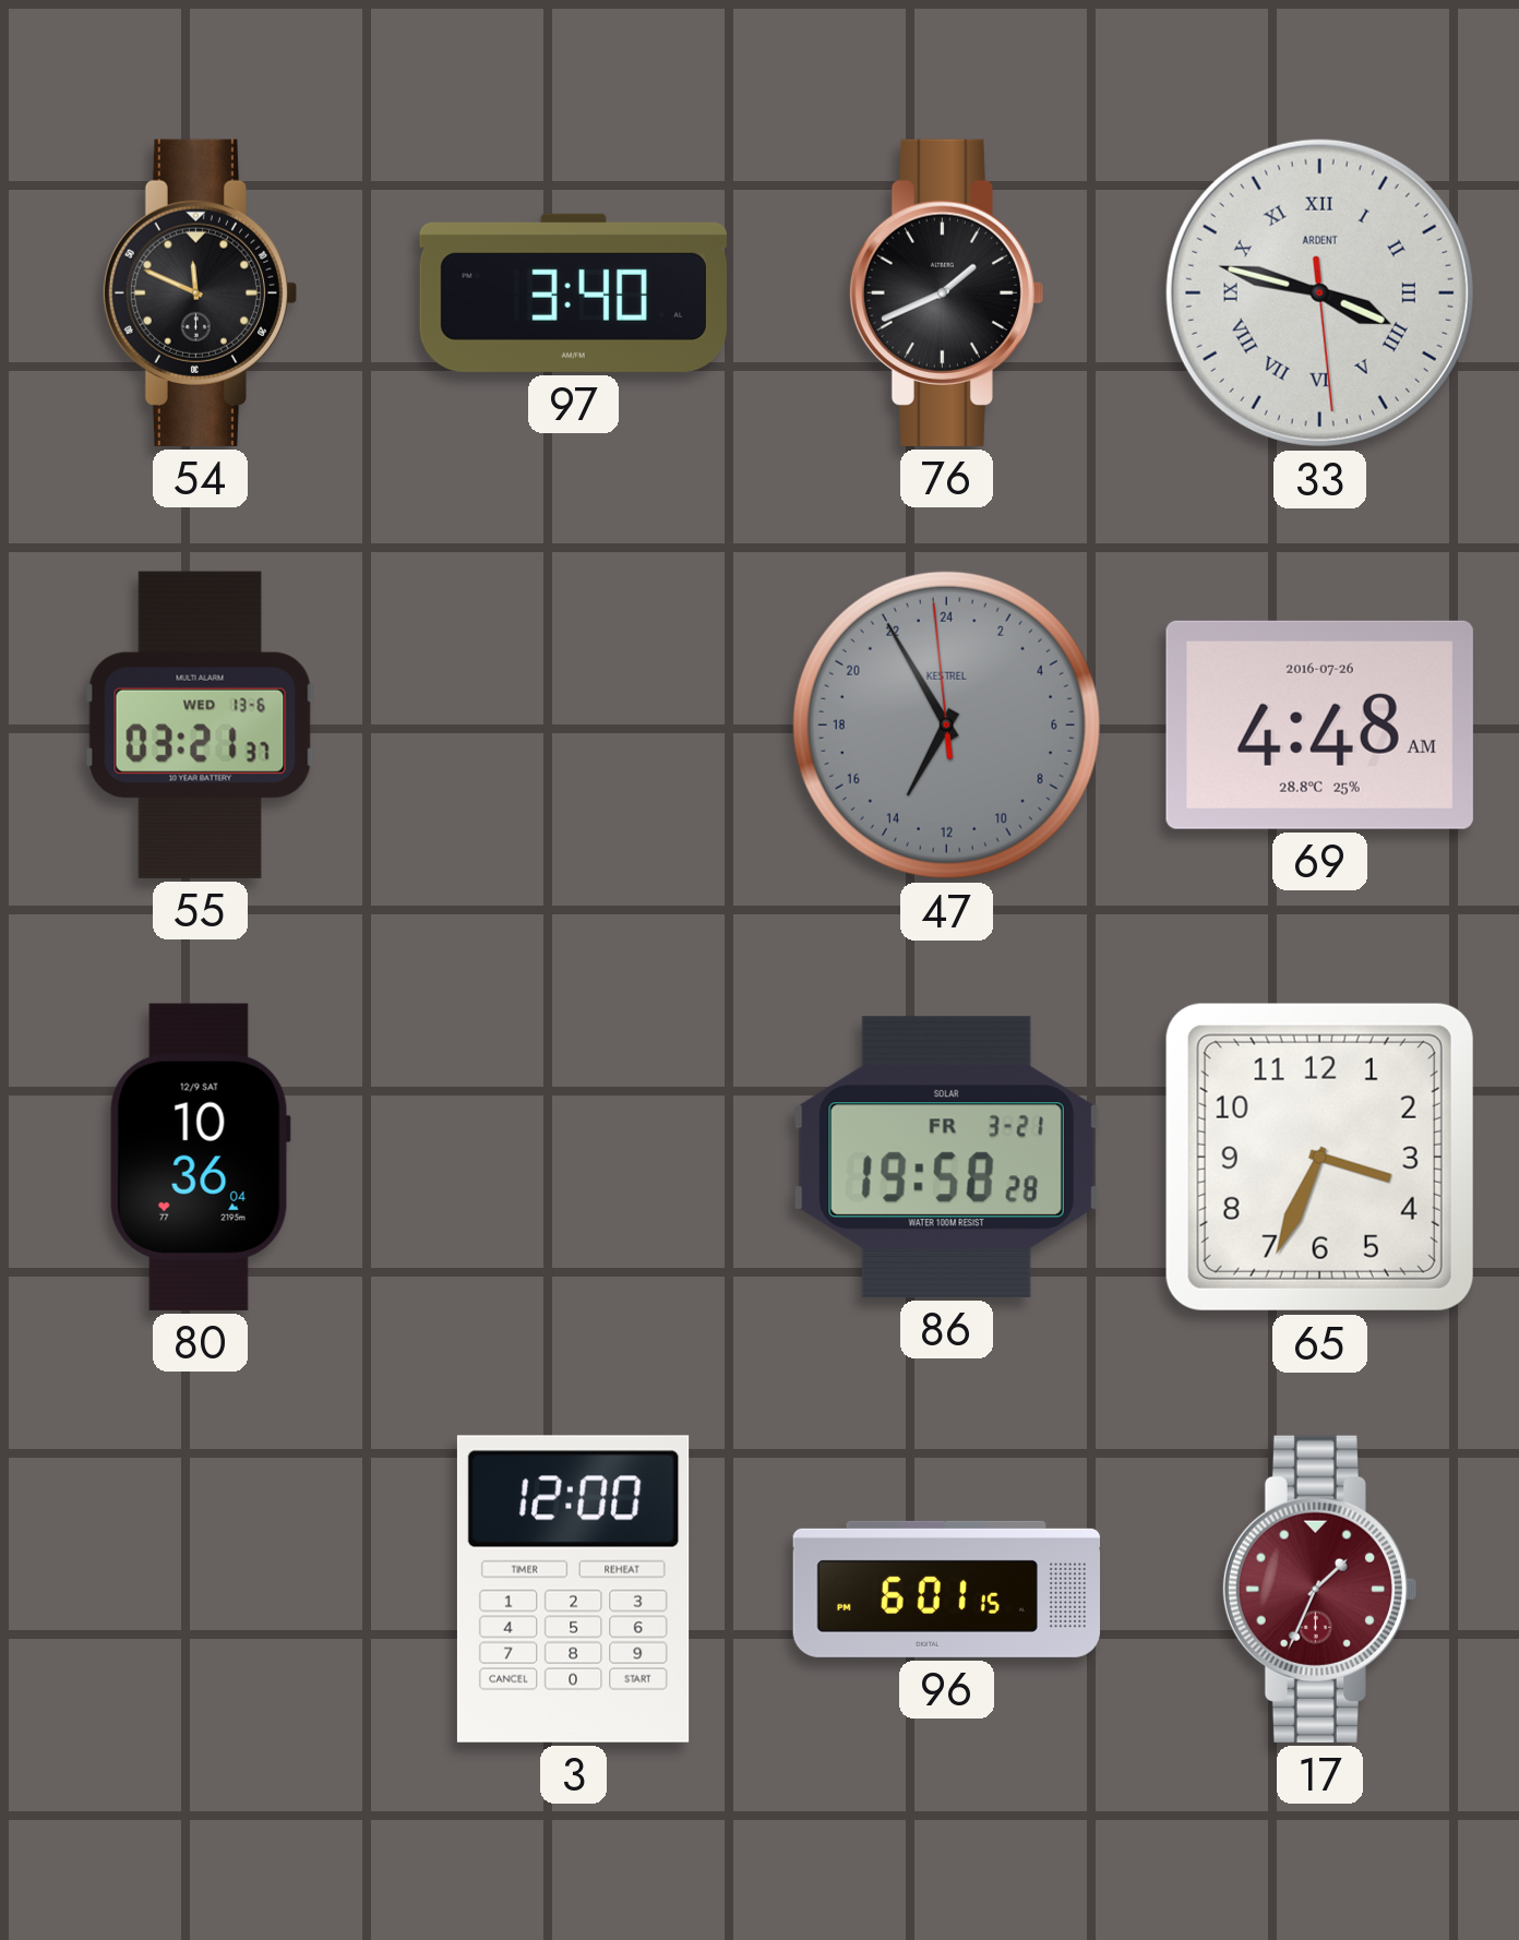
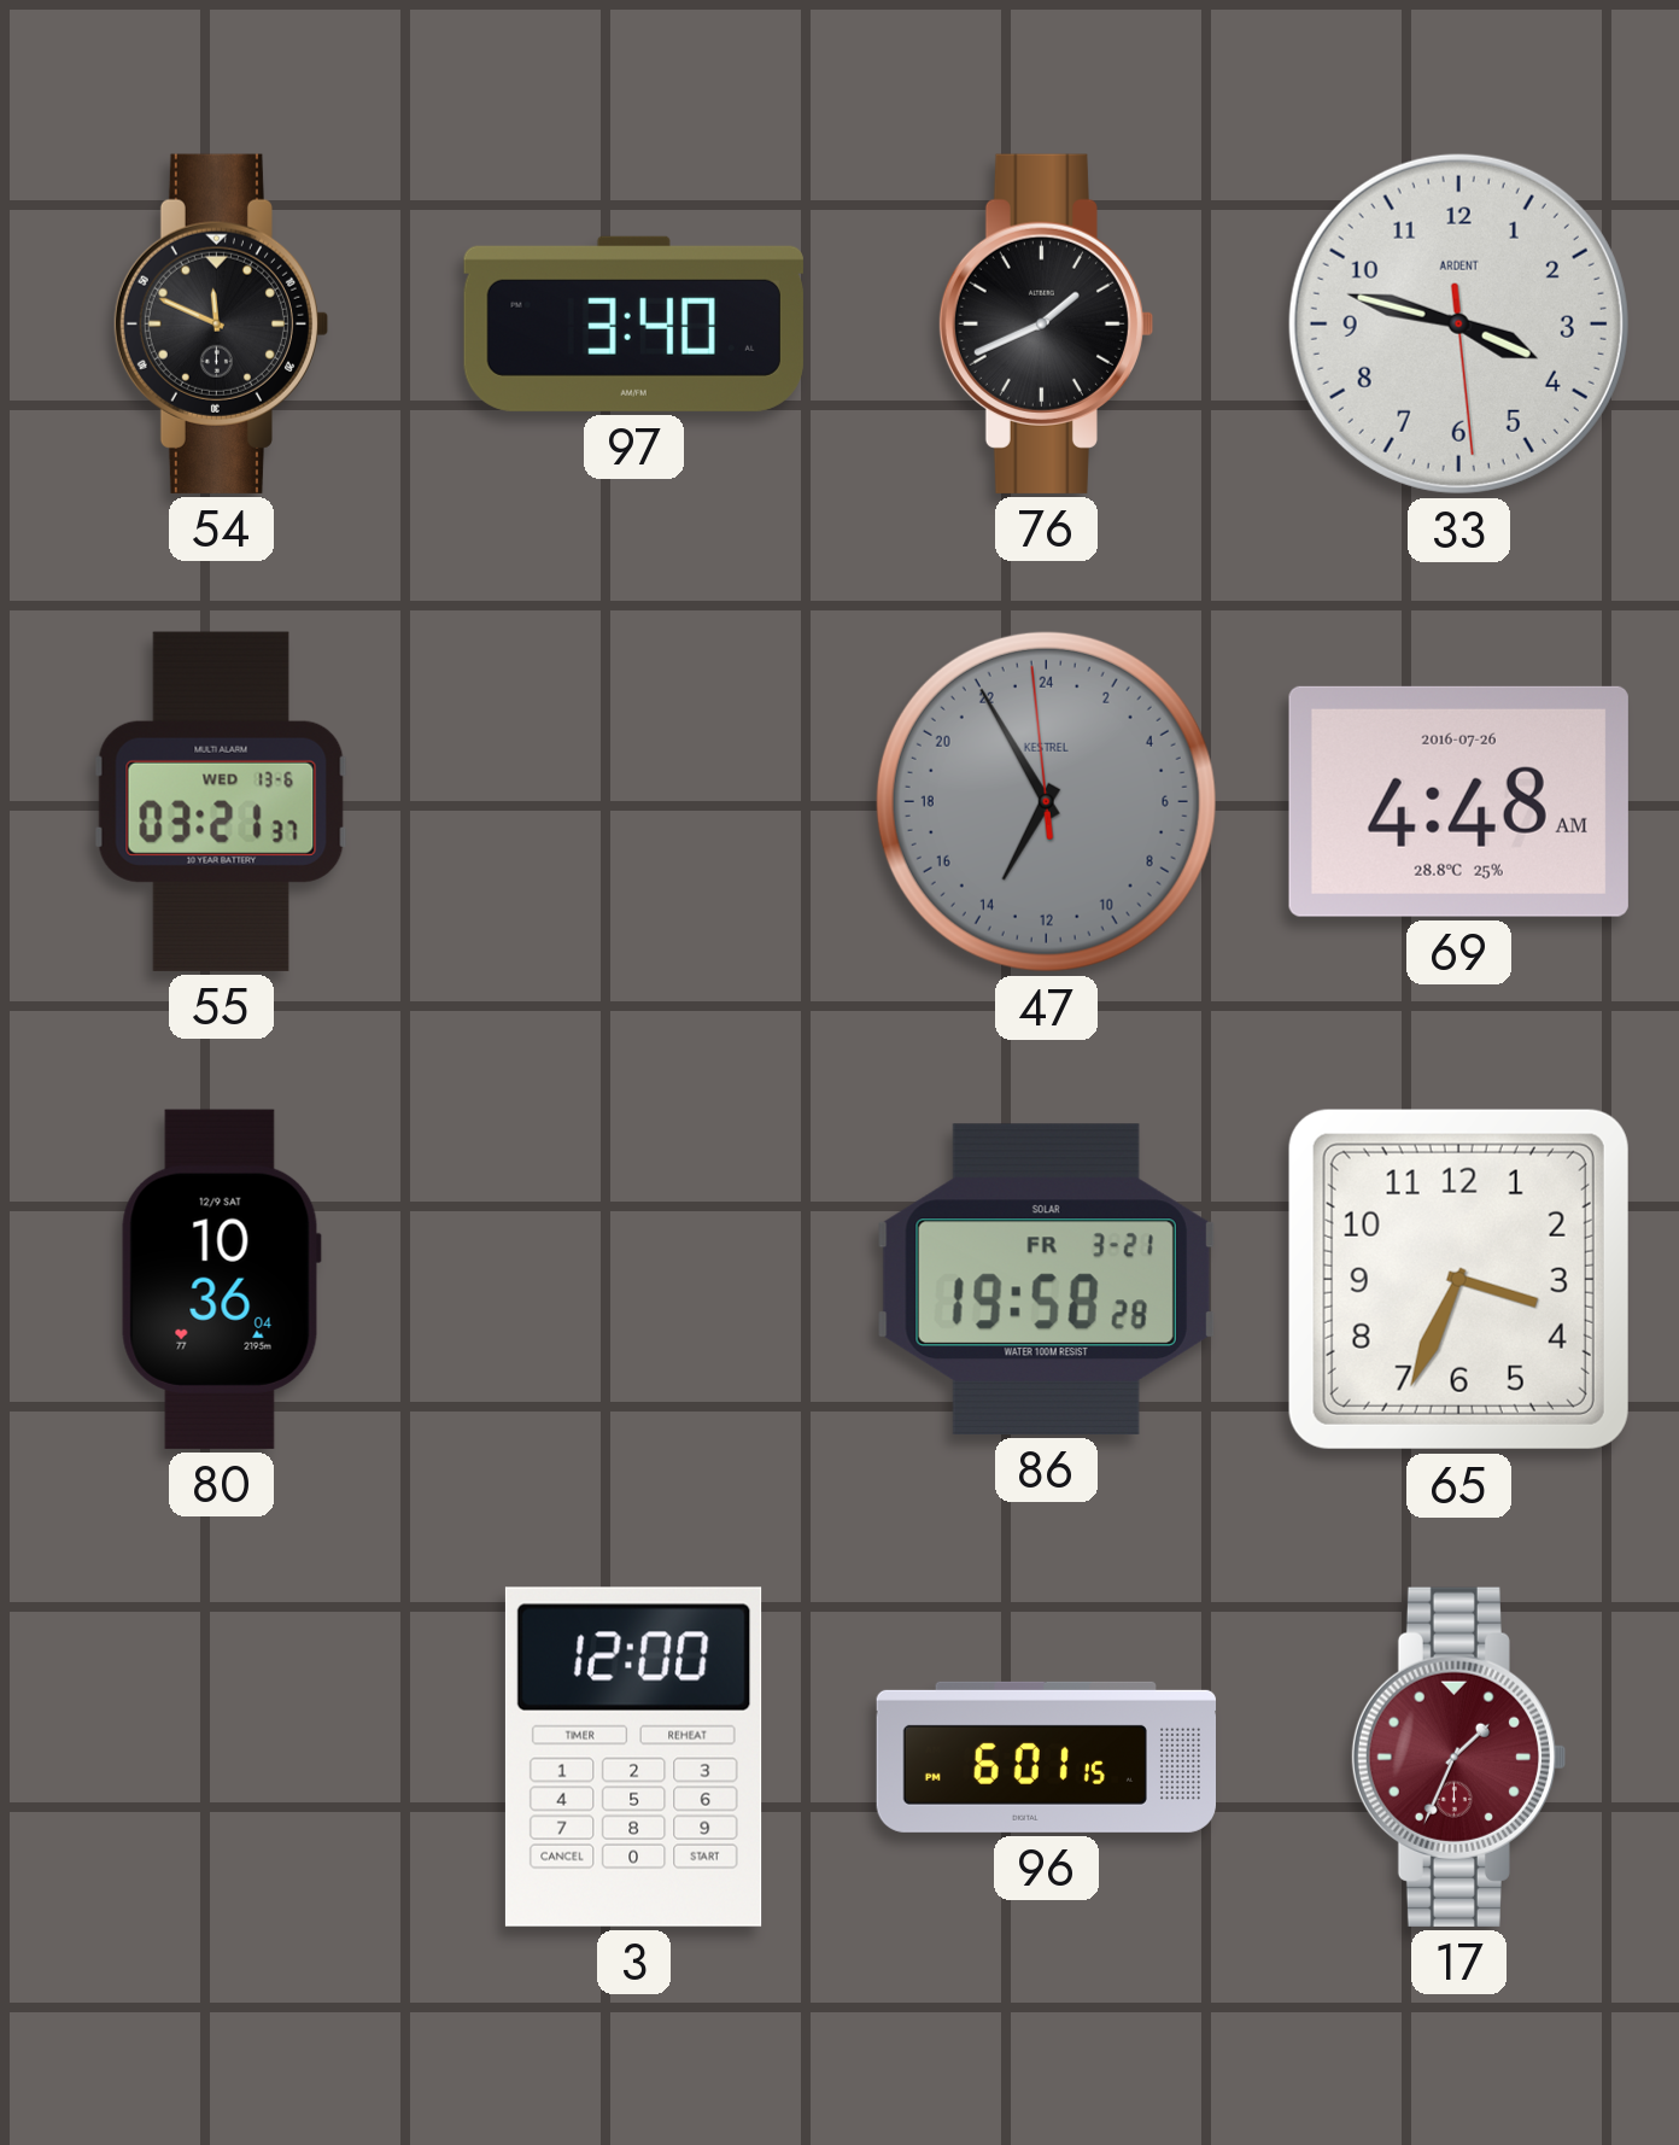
33 numerals: Roman -> Arabic
